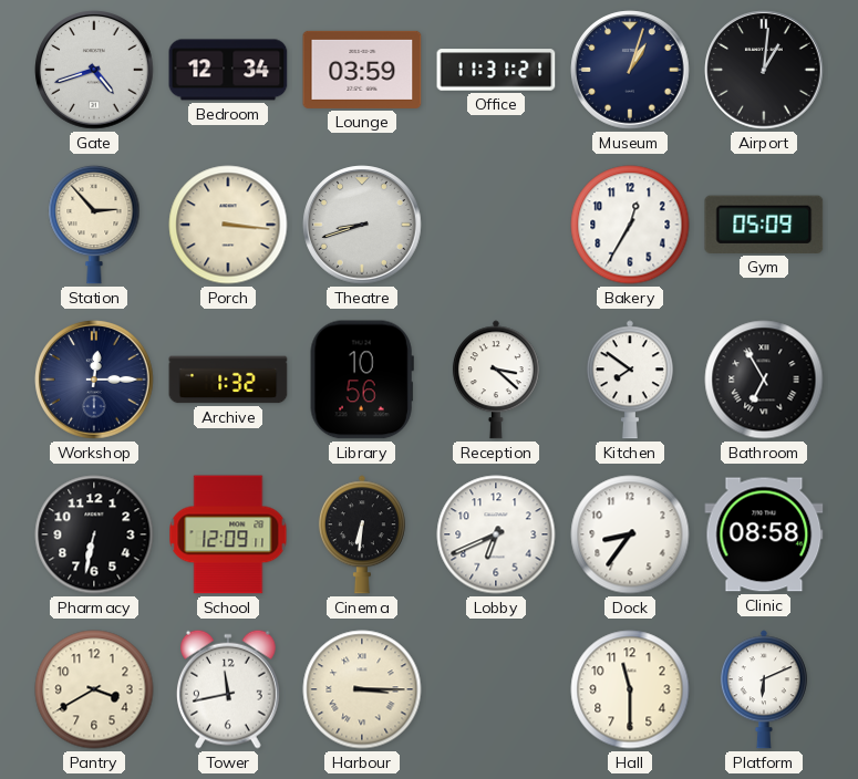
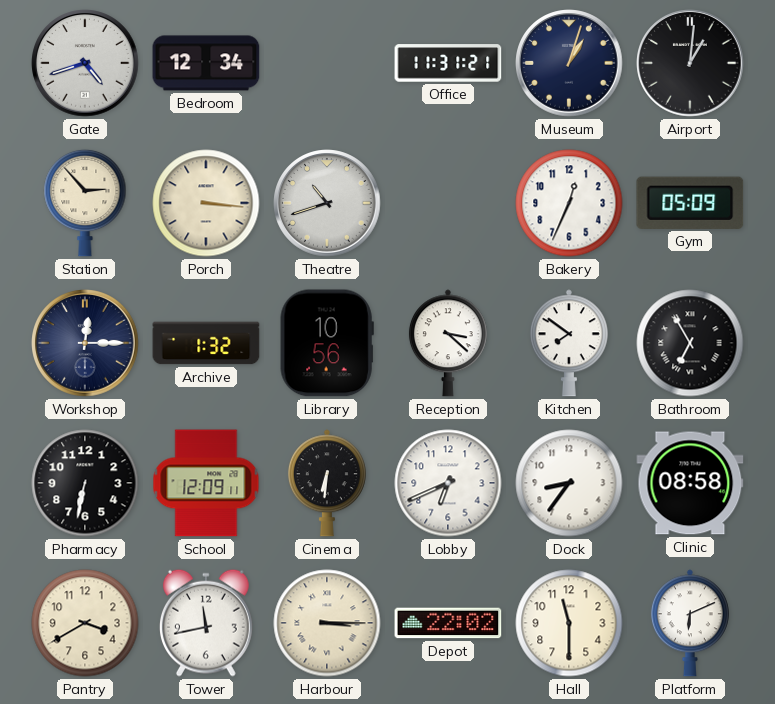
Lounge: 03:59 -> none
Theatre: 8:42 -> 10:42
Bakery: 12:35 -> 12:34
Depot: none -> 22:02
